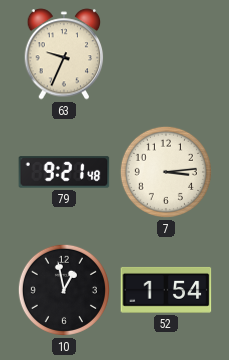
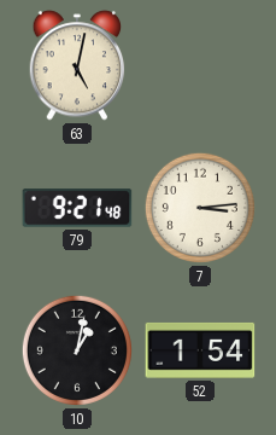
63: 9:34 -> 5:02
10: 12:58 -> 1:02
